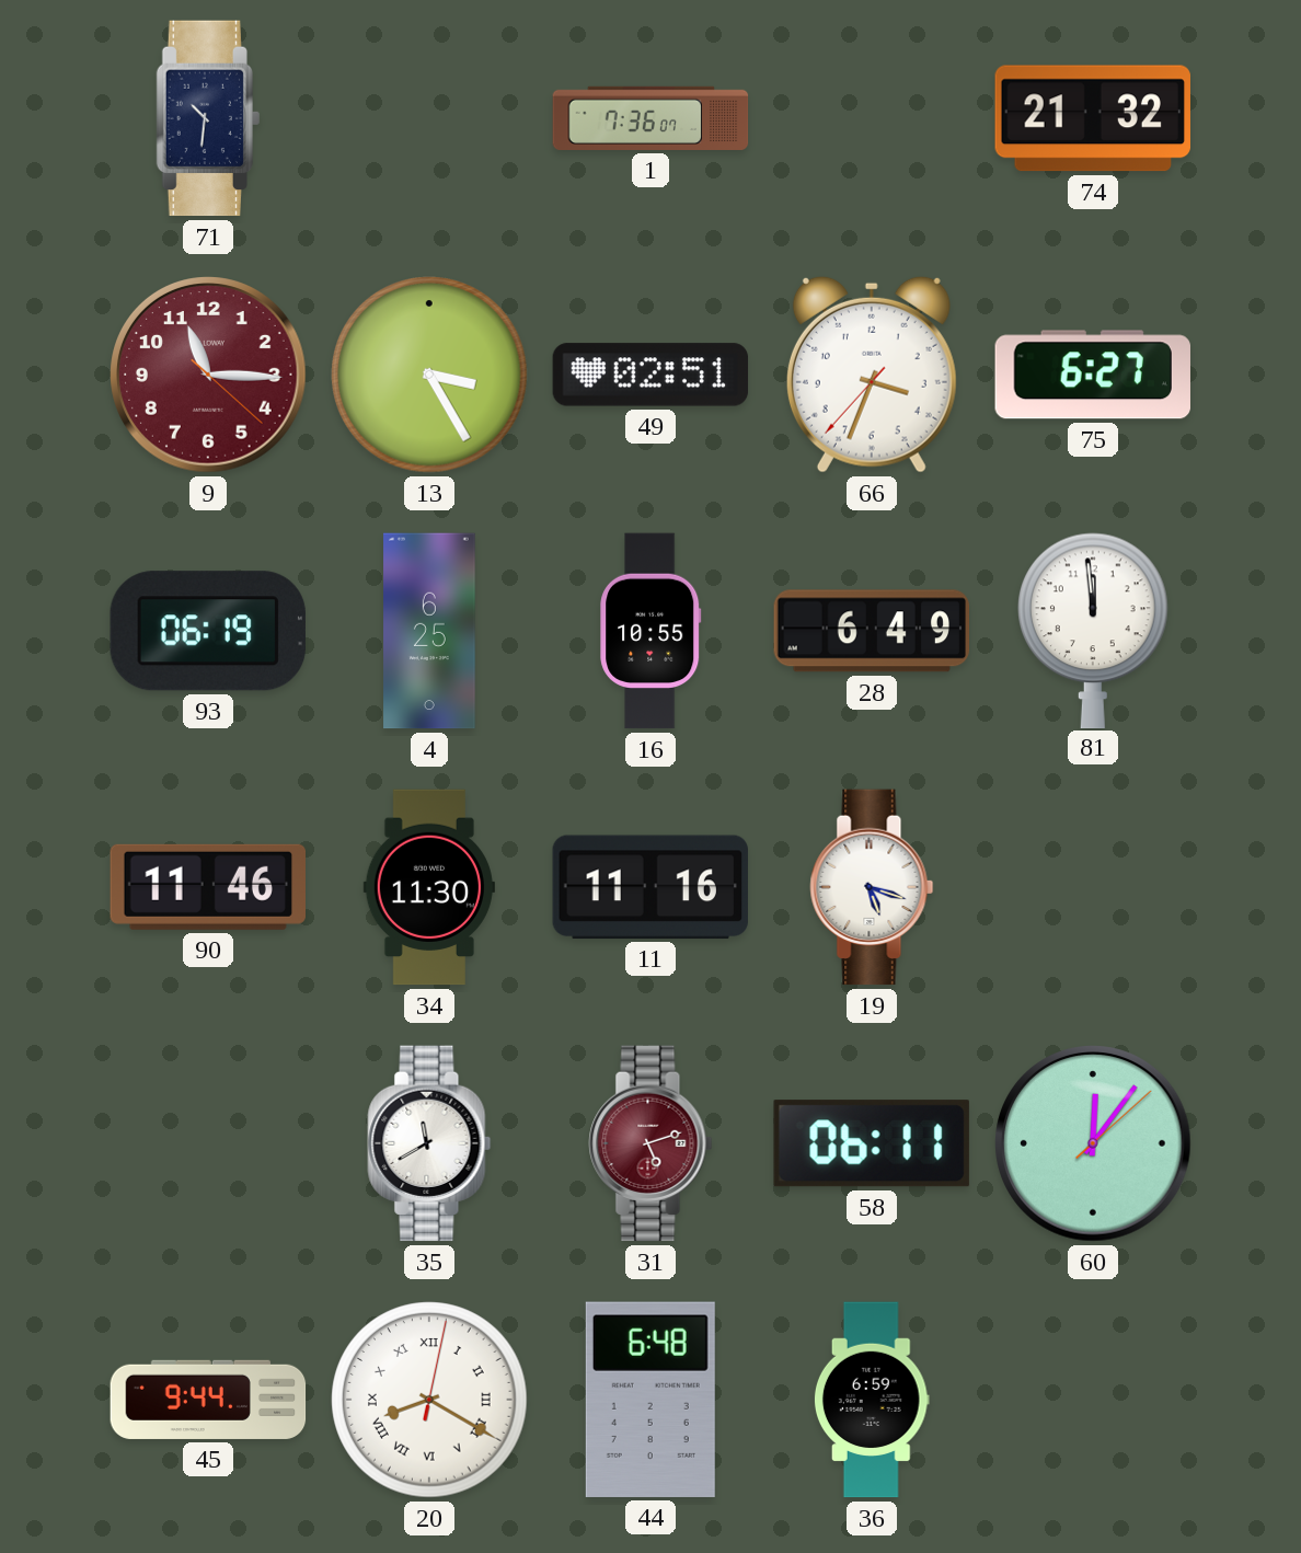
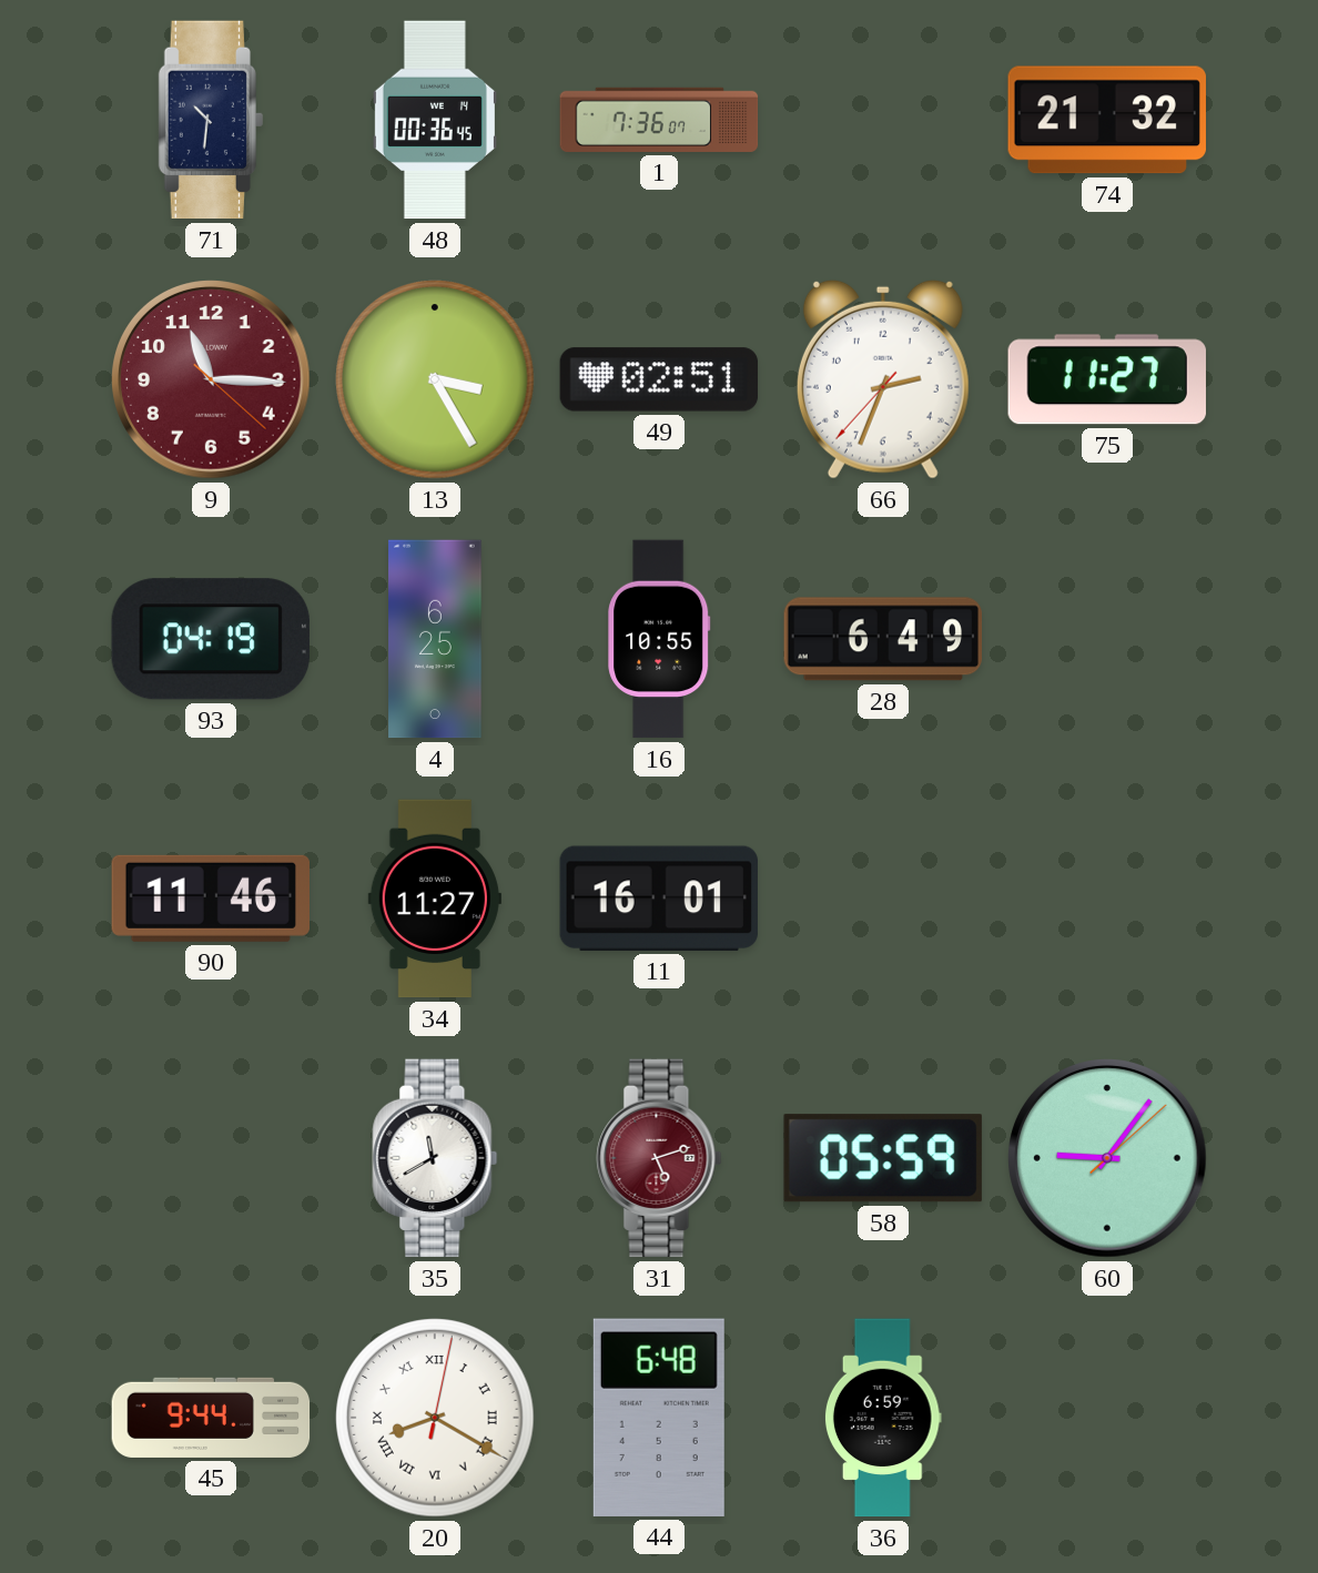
48: none -> 00:36
66: 3:33 -> 2:33
75: 6:27 -> 11:27
93: 06:19 -> 04:19
81: 11:59 -> none
34: 11:30 -> 11:27
11: 11:16 -> 16:01
19: 5:18 -> none
58: 06:11 -> 05:59
60: 12:06 -> 9:06
